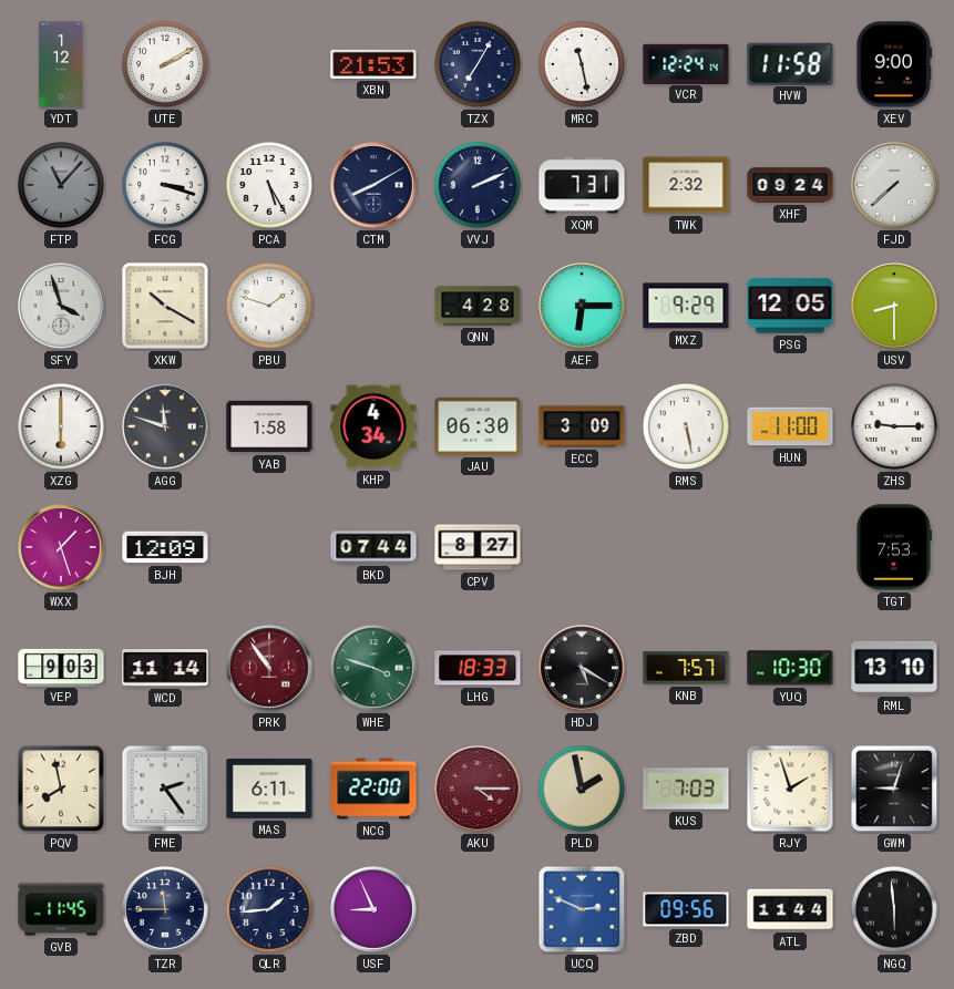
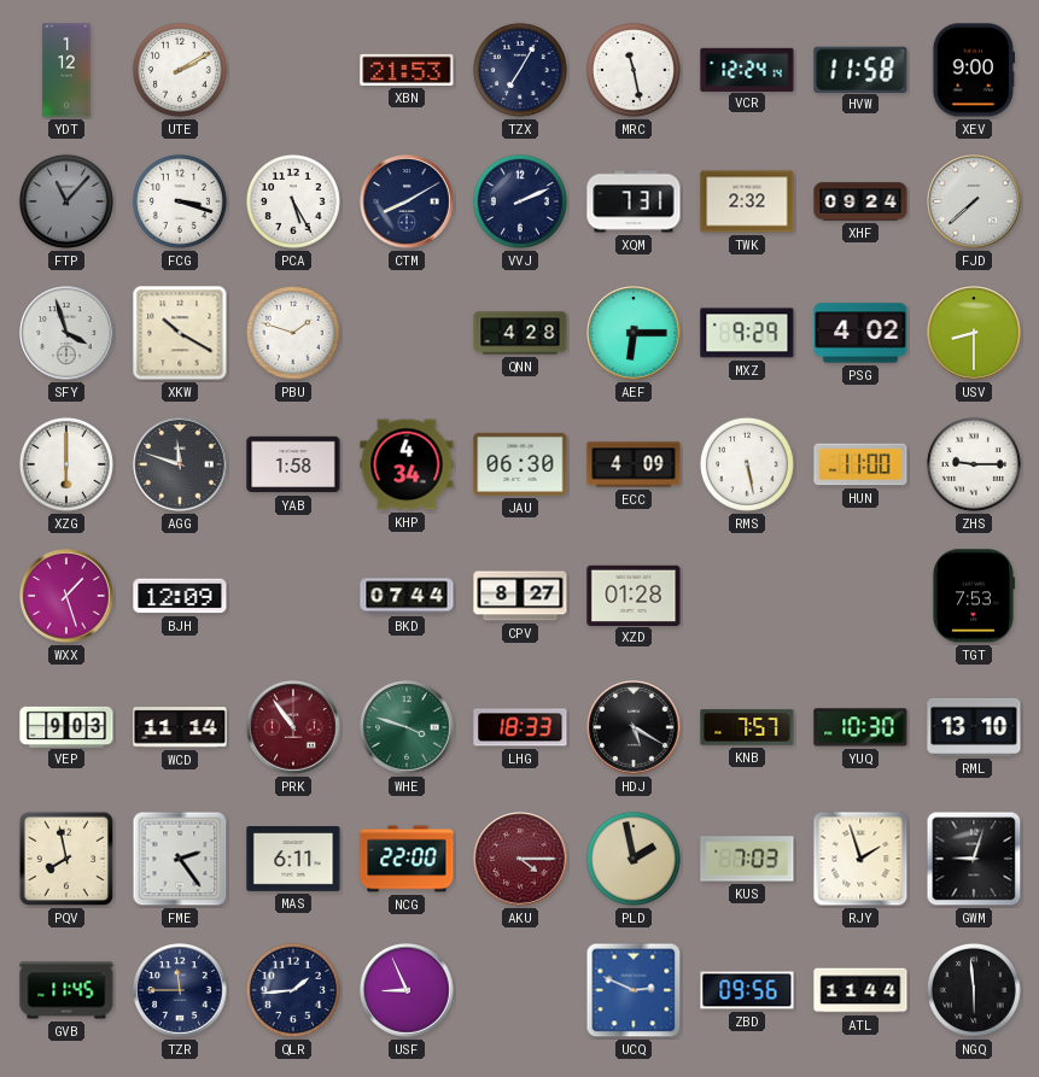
PSG: 12:05 -> 4:02
ECC: 3:09 -> 4:09
XZD: none -> 01:28
